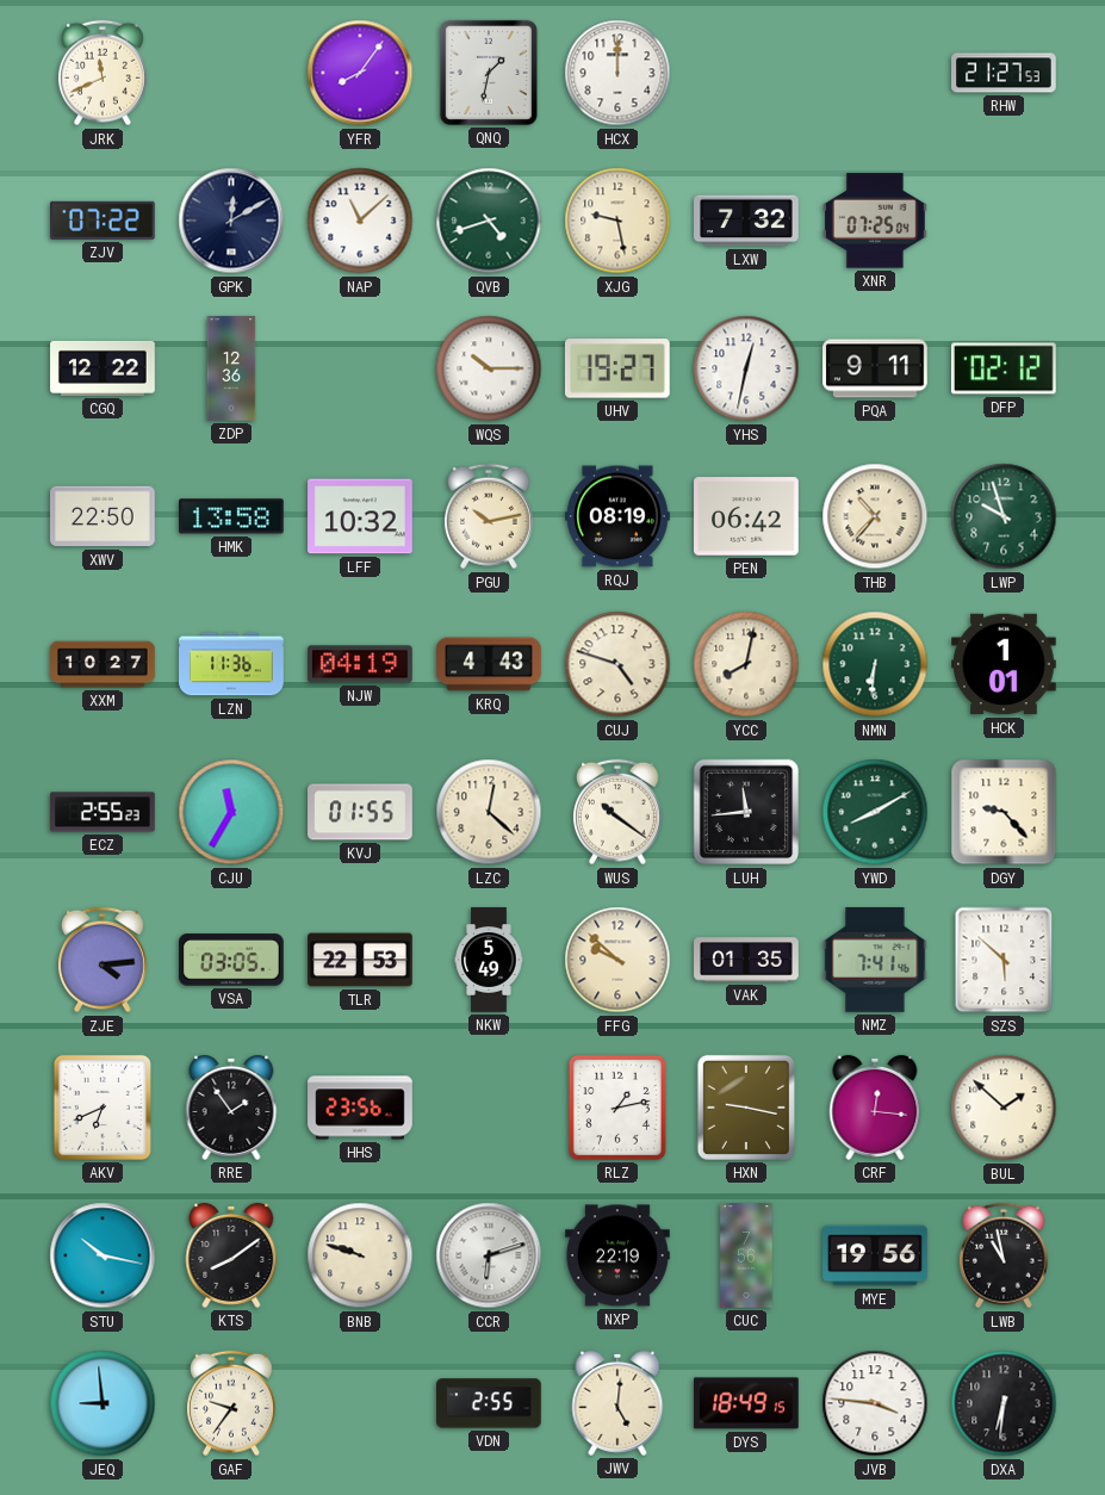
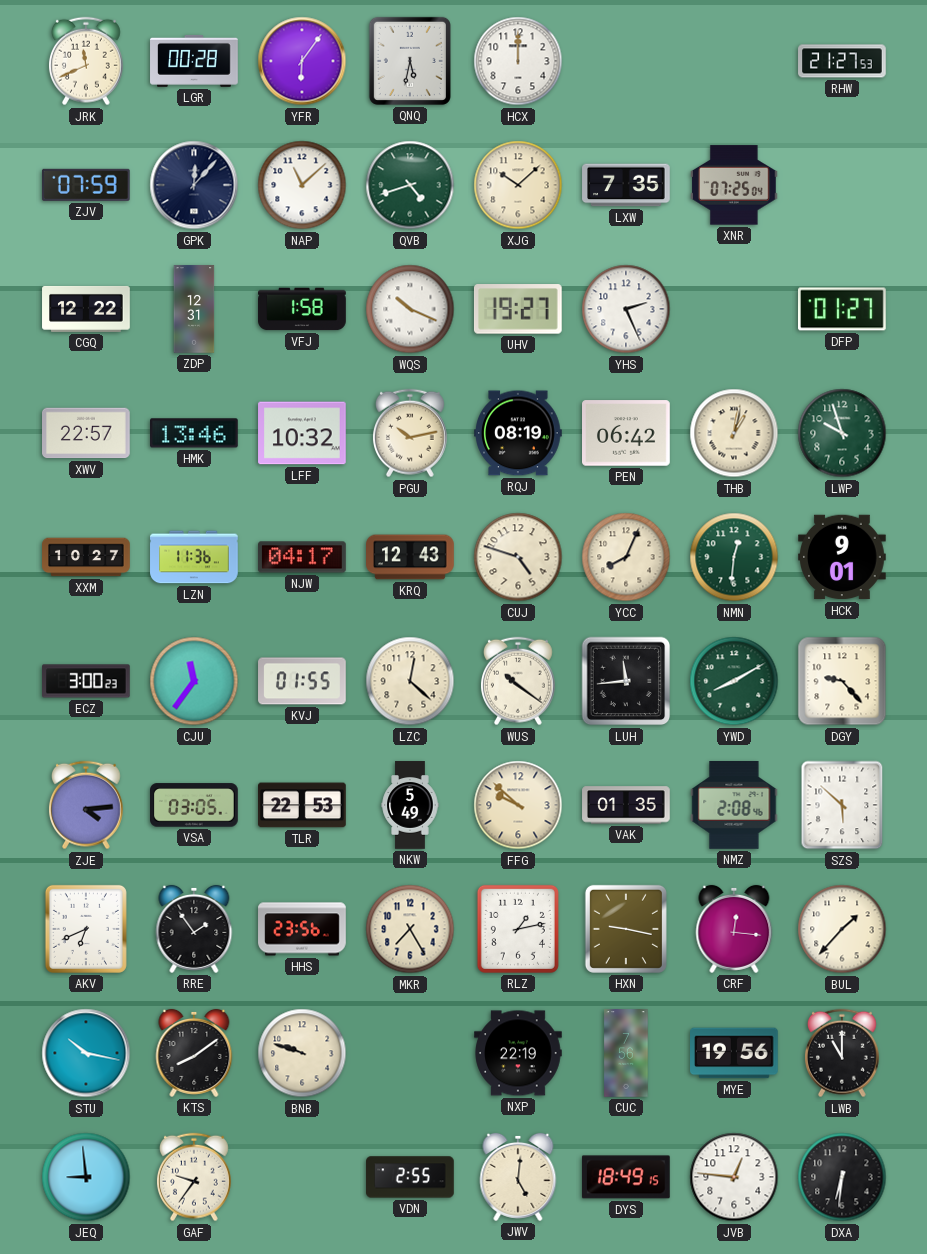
LGR: none -> 00:28
YFR: 8:06 -> 6:06
QNQ: 1:32 -> 5:32
ZJV: 07:22 -> 07:59
GPK: 12:10 -> 12:07
XJG: 9:28 -> 10:08
LXW: 7:32 -> 7:35
ZDP: 12:36 -> 12:31
VFJ: none -> 1:58
WQS: 10:15 -> 10:19
YHS: 12:32 -> 2:26
PQA: 9:11 -> none
DFP: 02:12 -> 01:27
XWV: 22:50 -> 22:57
HMK: 13:58 -> 13:46
THB: 10:37 -> 1:02
NJW: 04:19 -> 04:17
KRQ: 4:43 -> 12:43
YCC: 8:02 -> 8:04
NMN: 6:31 -> 12:31
HCK: 1:01 -> 9:01
ECZ: 2:55 -> 3:00
CJU: 11:35 -> 11:36
NMZ: 7:41 -> 2:08
MKR: none -> 7:25
BUL: 1:52 -> 1:37
CCR: 6:12 -> none
LWB: 10:58 -> 11:00
JVB: 3:46 -> 12:46
